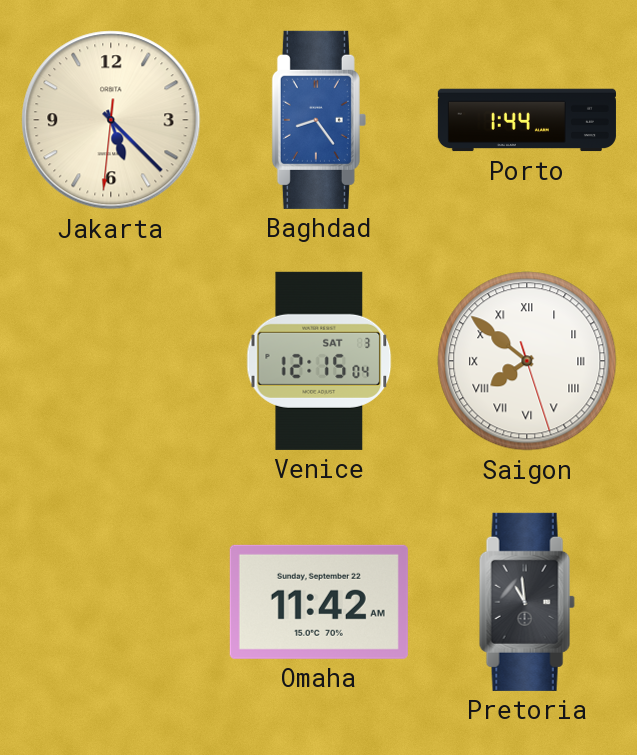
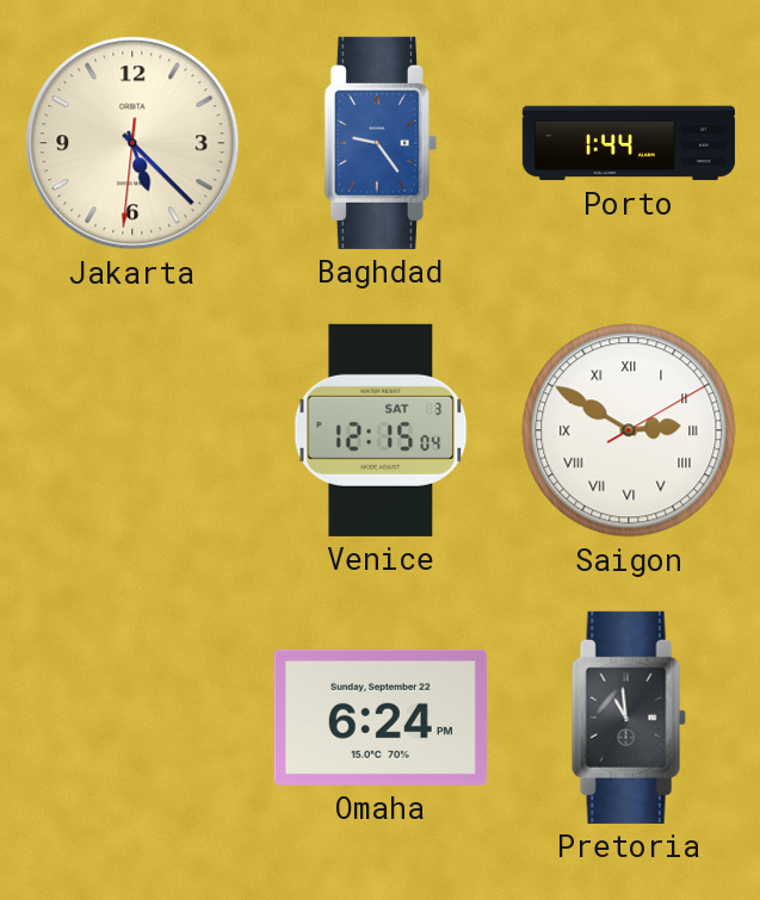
Baghdad: 8:24 -> 9:24
Saigon: 7:51 -> 2:50
Omaha: 11:42 -> 6:24
